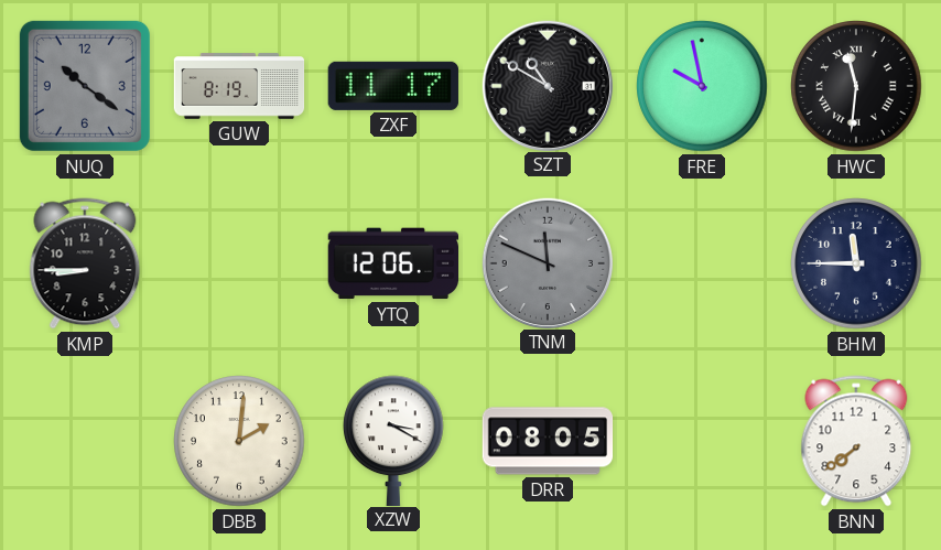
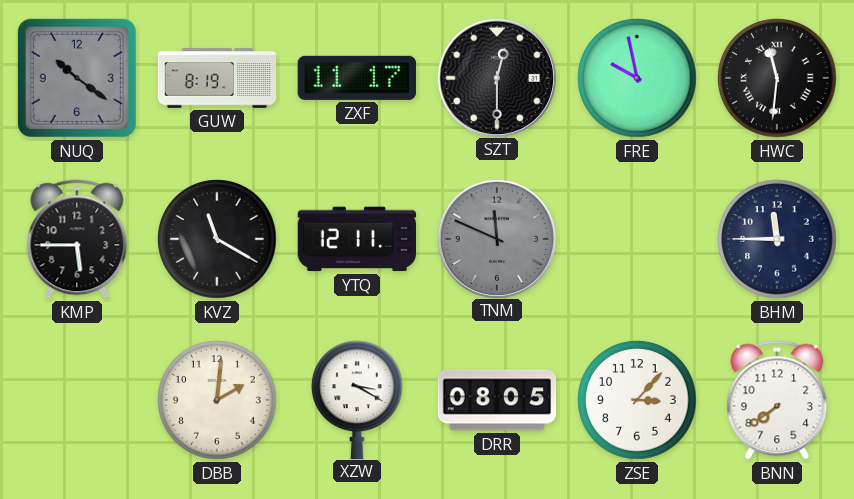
SZT: 10:50 -> 12:30
KMP: 8:45 -> 5:45
KVZ: none -> 11:20
YTQ: 12:06 -> 12:11
ZSE: none -> 3:07
